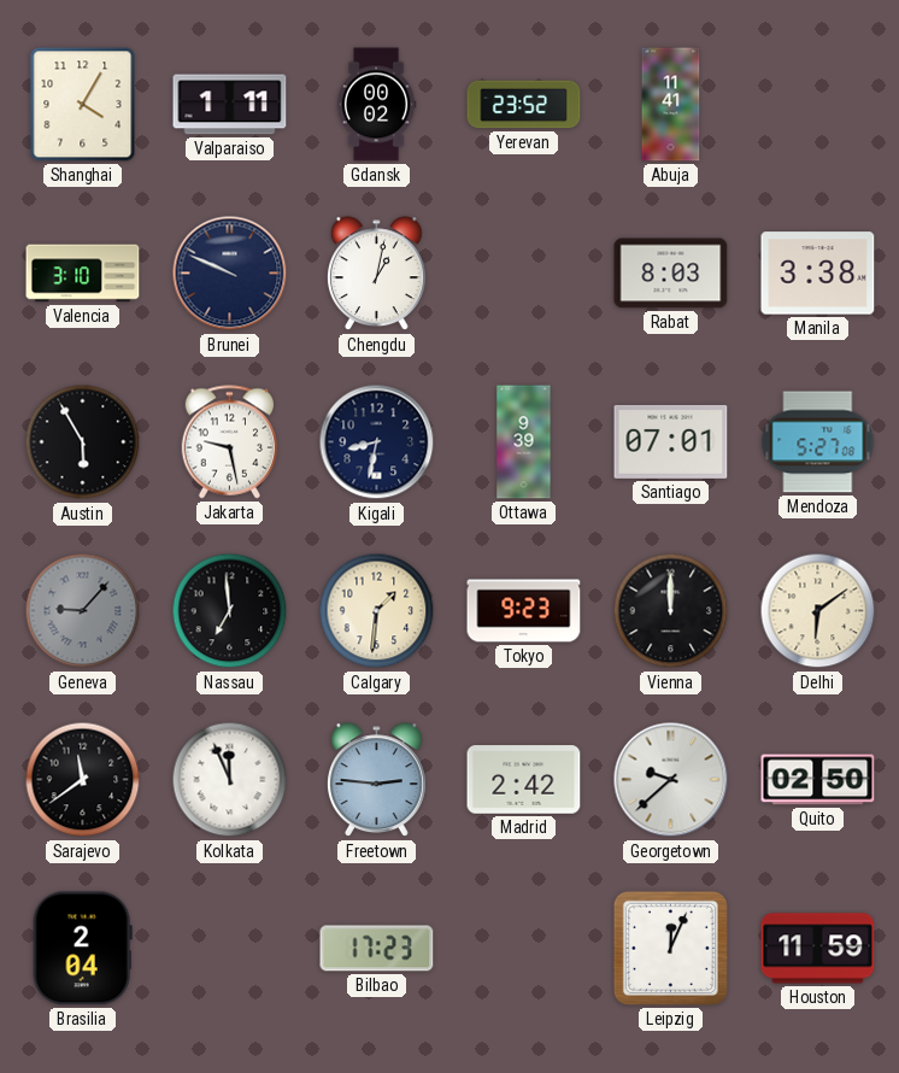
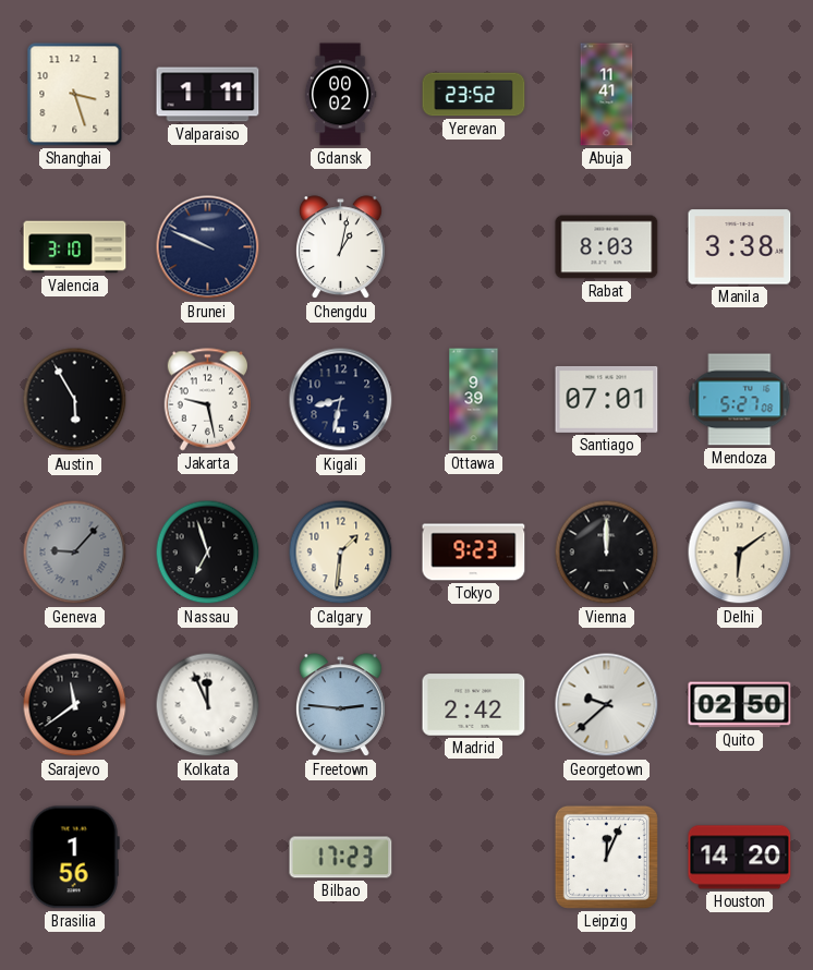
Shanghai: 4:05 -> 3:27
Nassau: 6:59 -> 6:57
Brasilia: 2:04 -> 1:56
Houston: 11:59 -> 14:20
